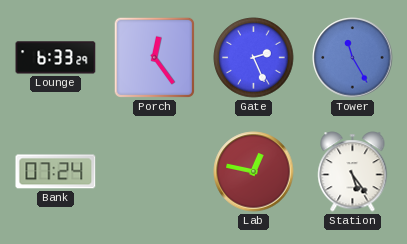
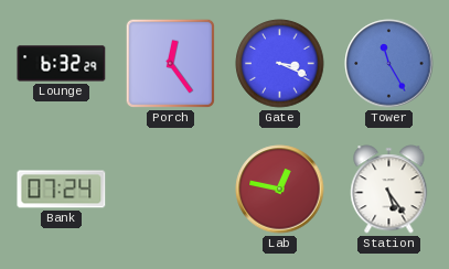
Lounge: 6:33 -> 6:32
Gate: 2:26 -> 3:19
